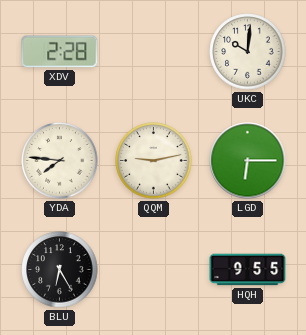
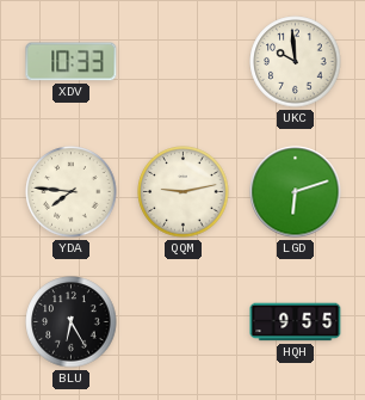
XDV: 2:28 -> 10:33
UKC: 10:01 -> 9:59
LGD: 6:15 -> 6:12
